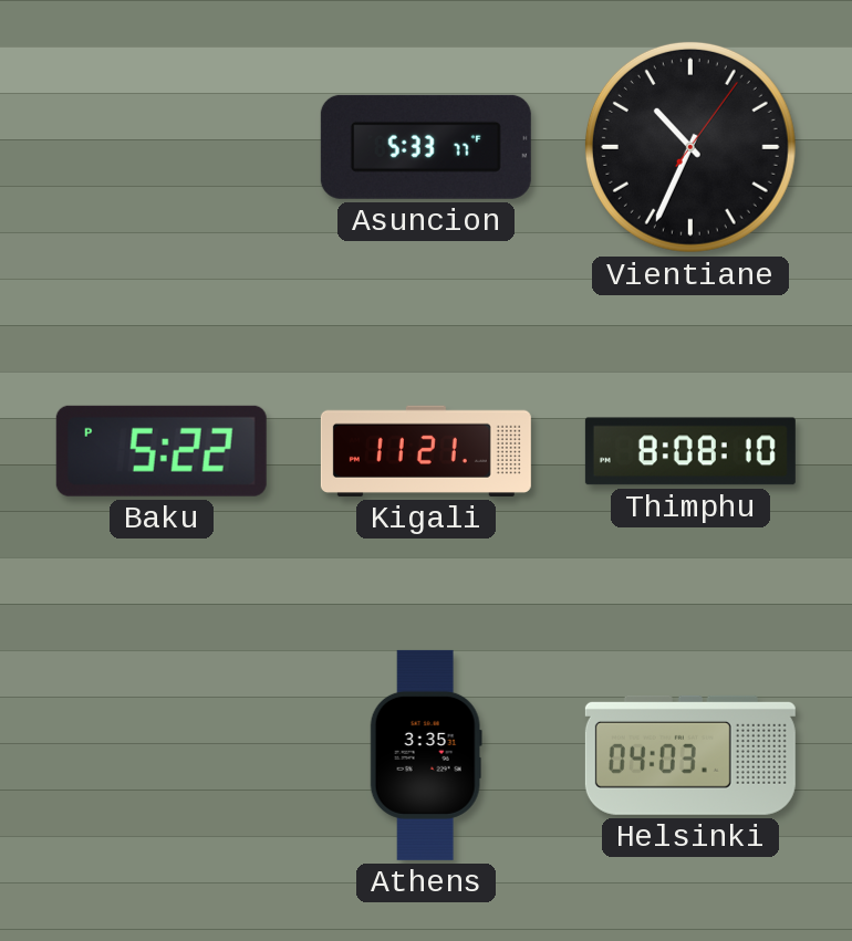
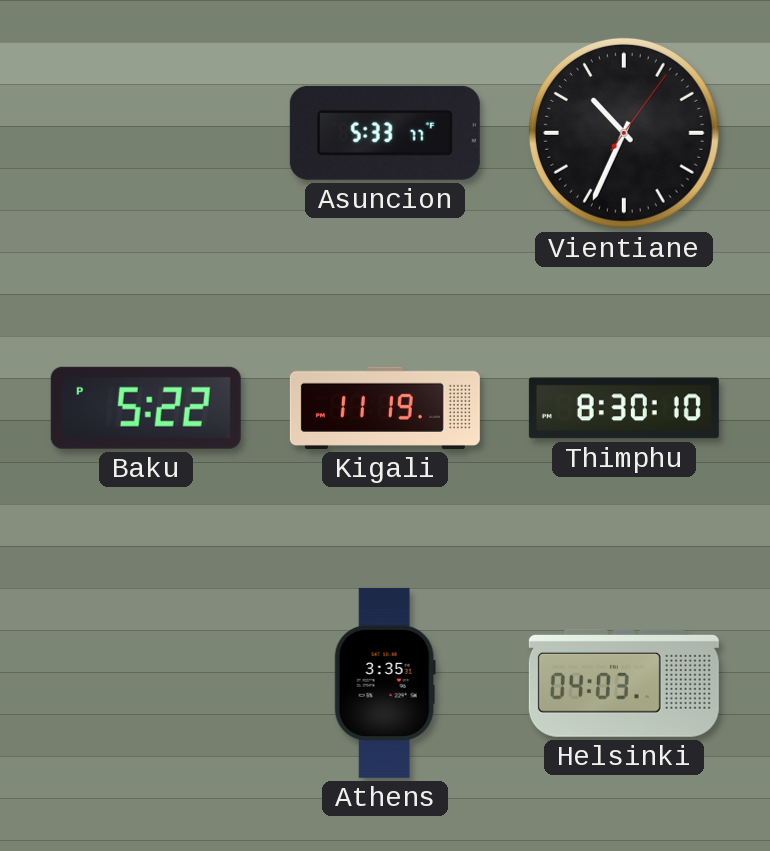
Kigali: 11:21 -> 11:19
Thimphu: 8:08 -> 8:30
